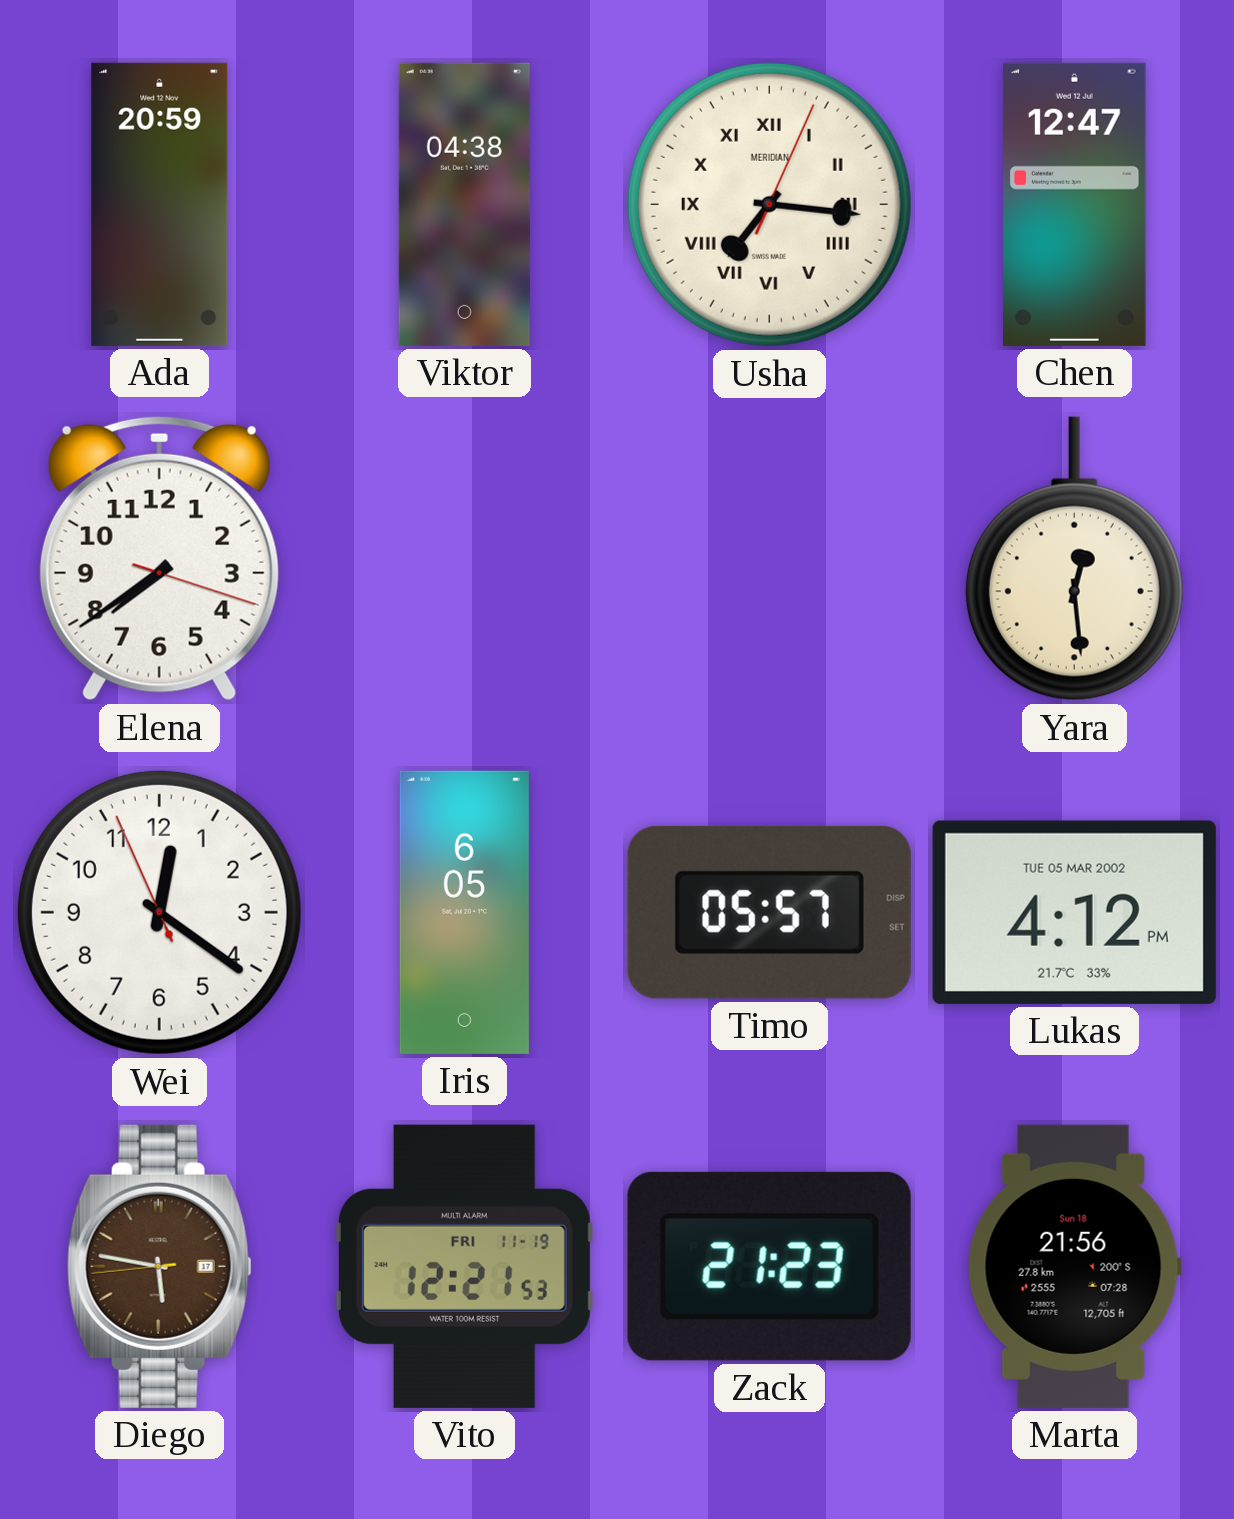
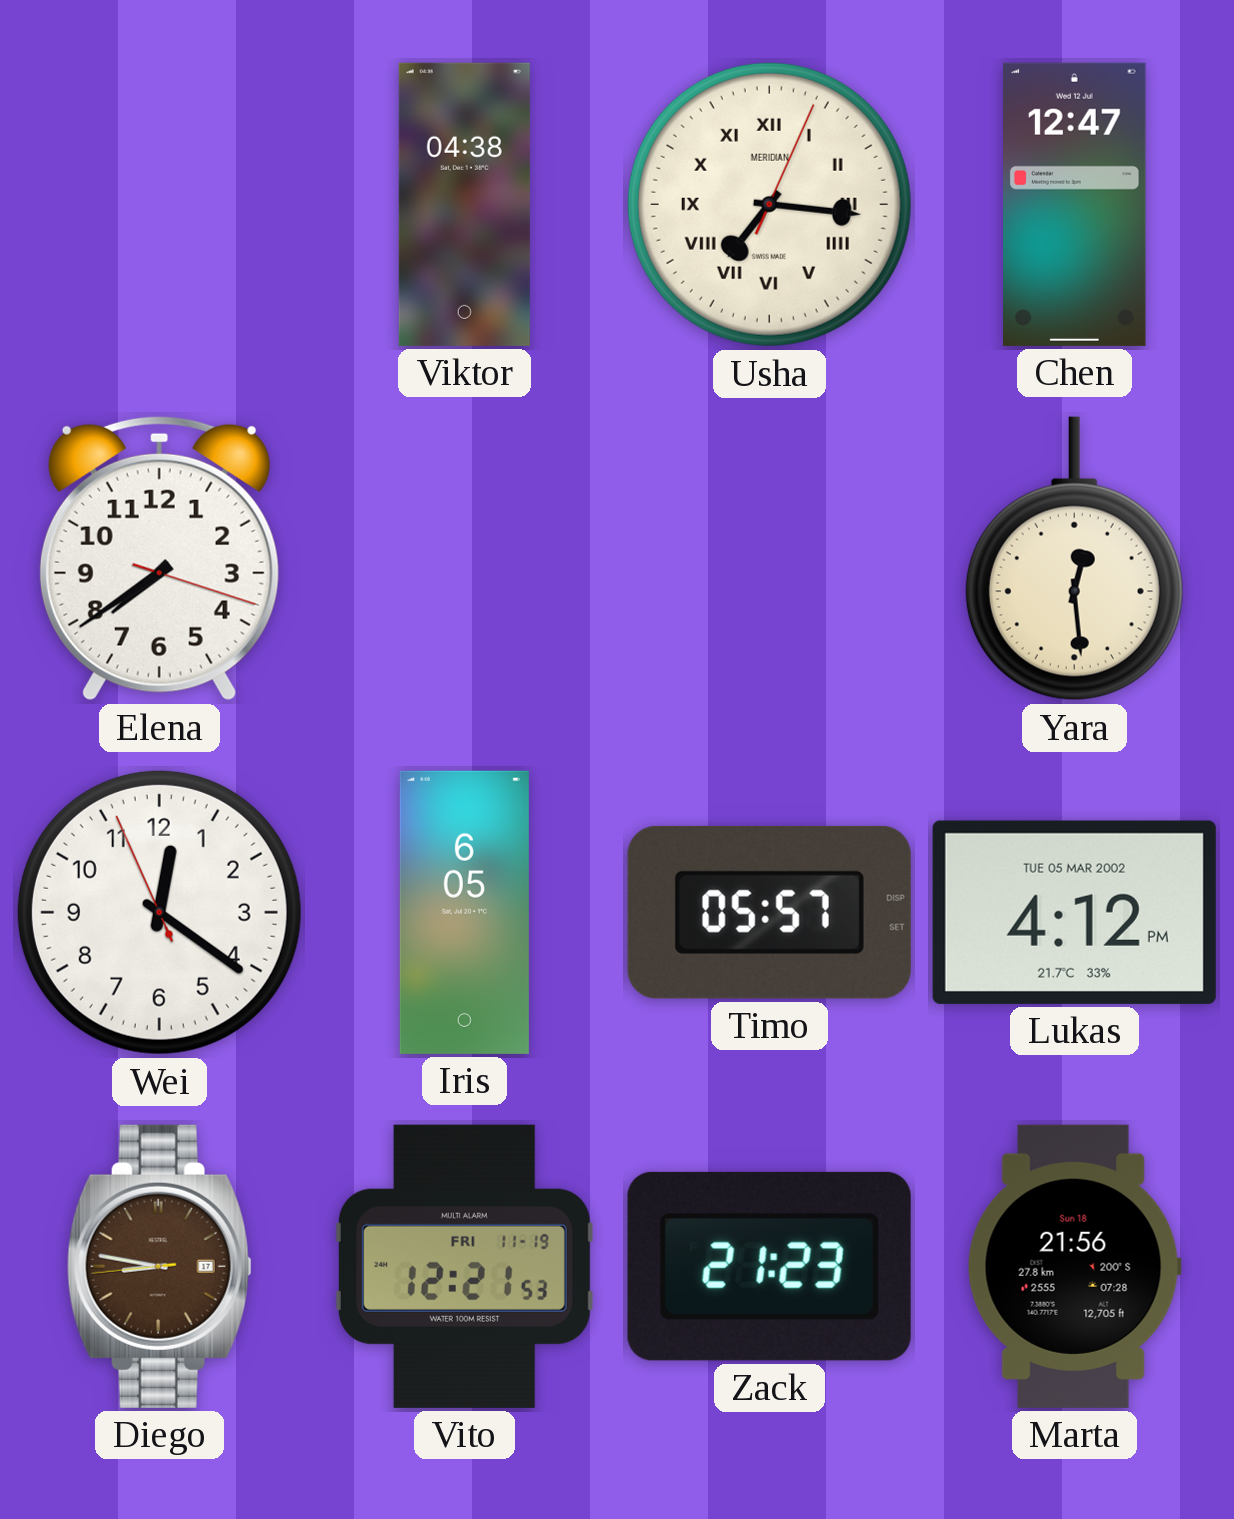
Ada: 20:59 -> none
Diego: 5:46 -> 8:46
